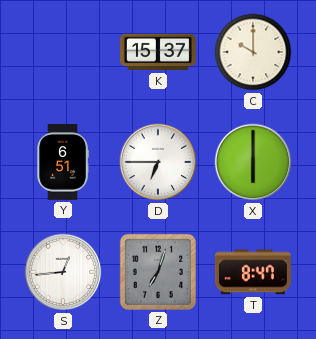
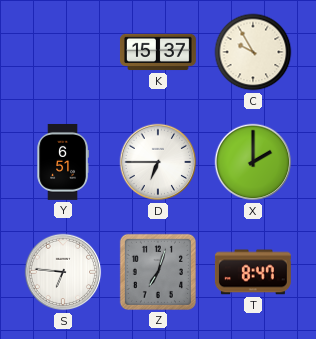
C: 10:00 -> 9:55
X: 6:00 -> 2:00
S: 12:44 -> 6:46
